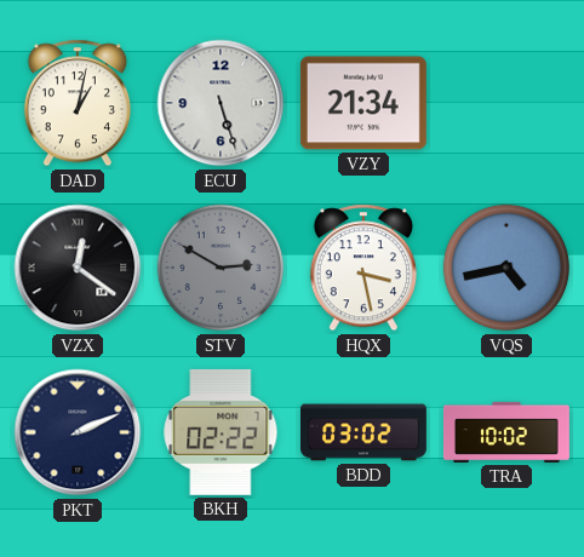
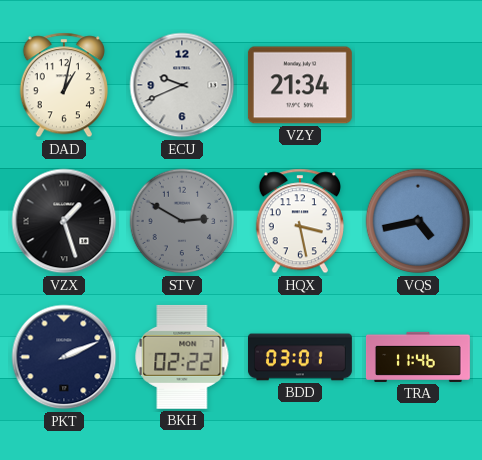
ECU: 5:27 -> 9:41
VZX: 12:21 -> 1:27
BDD: 03:02 -> 03:01
TRA: 10:02 -> 11:46
